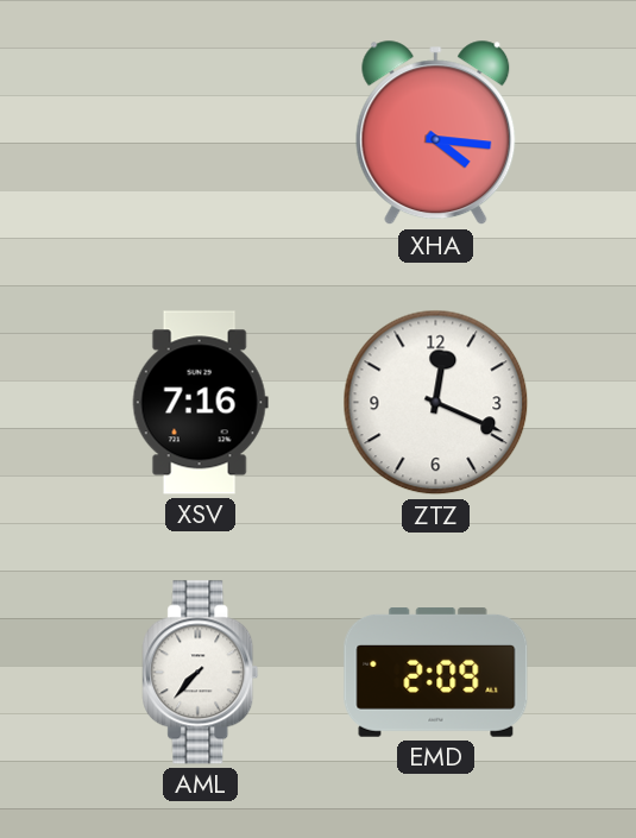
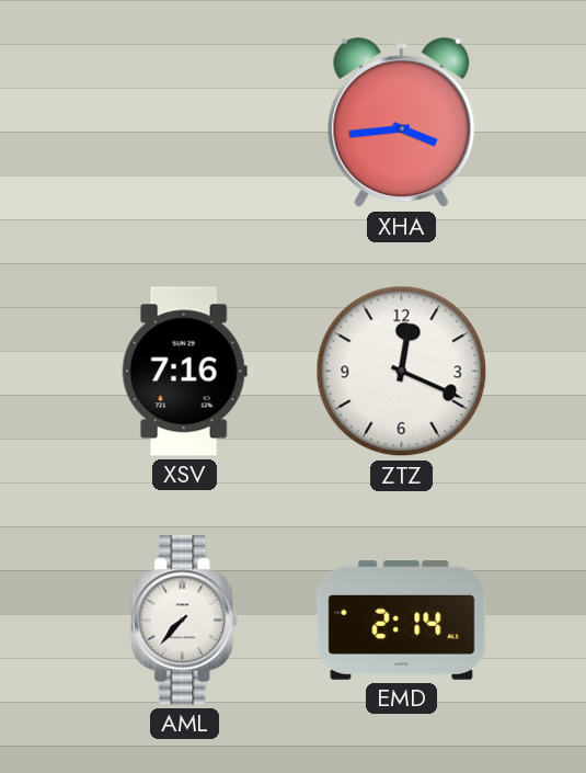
XHA: 4:16 -> 3:44
EMD: 2:09 -> 2:14
